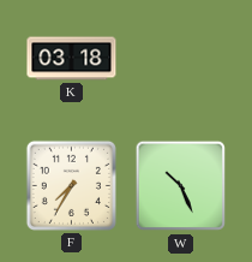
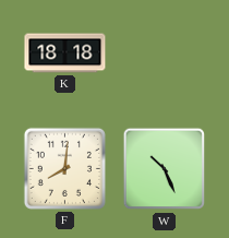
K: 03:18 -> 18:18
F: 7:35 -> 8:01
